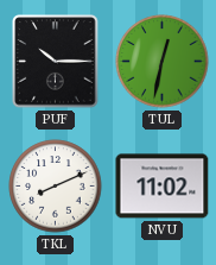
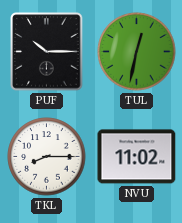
TKL: 8:11 -> 8:15
